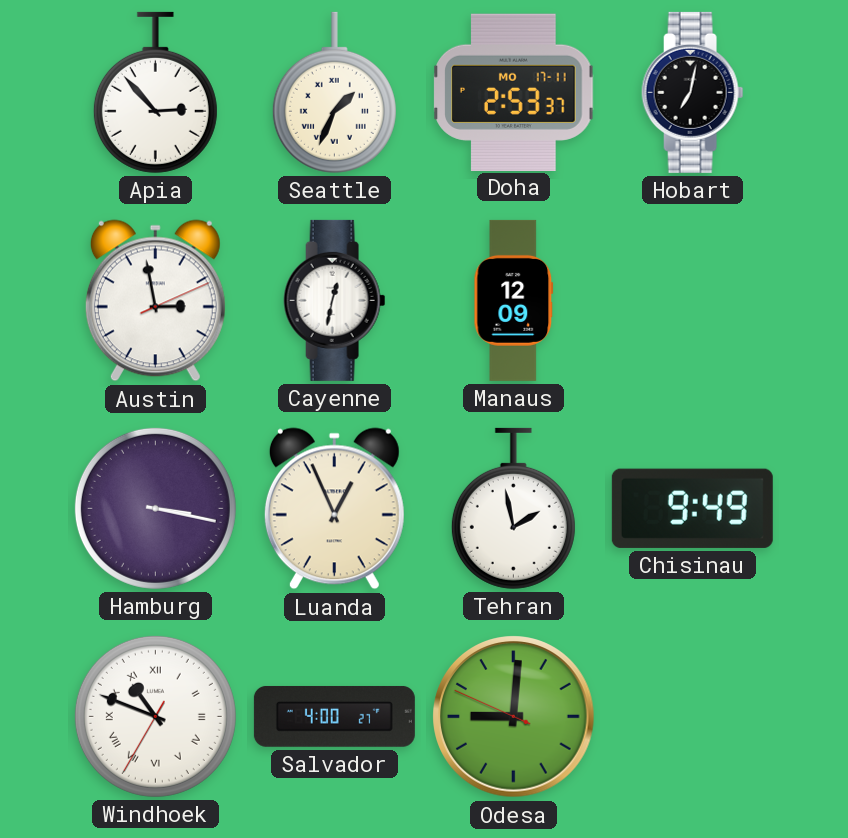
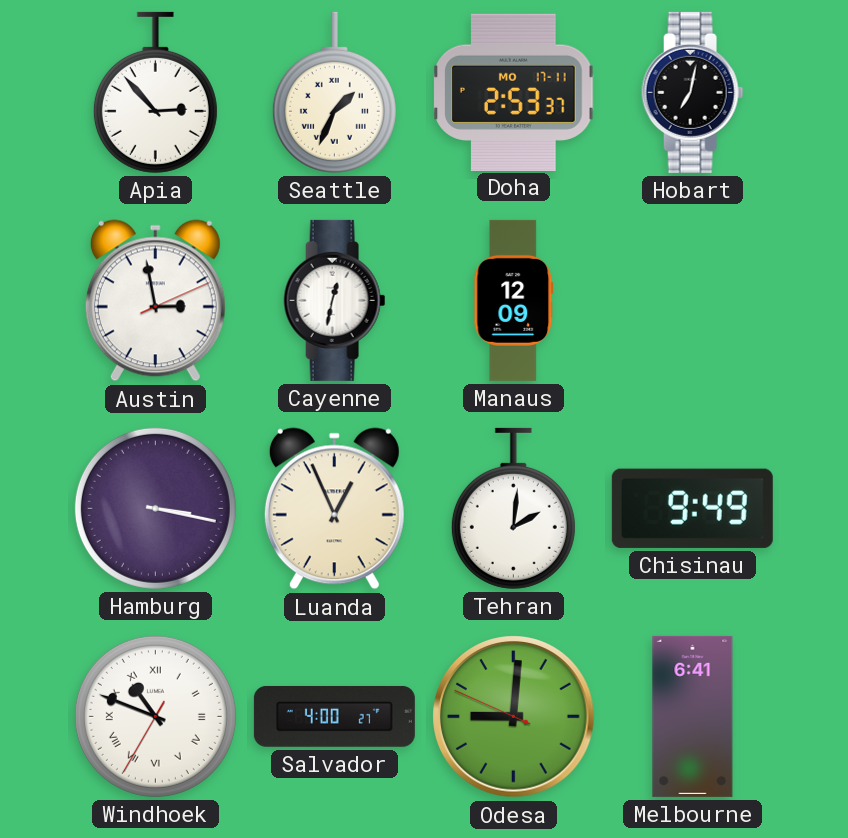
Tehran: 1:58 -> 2:01
Melbourne: none -> 6:41
